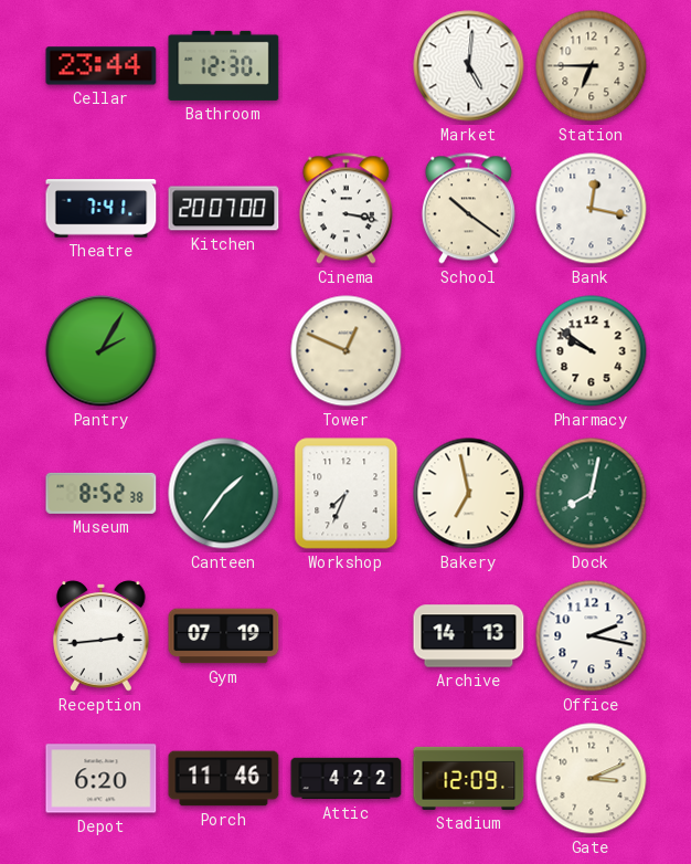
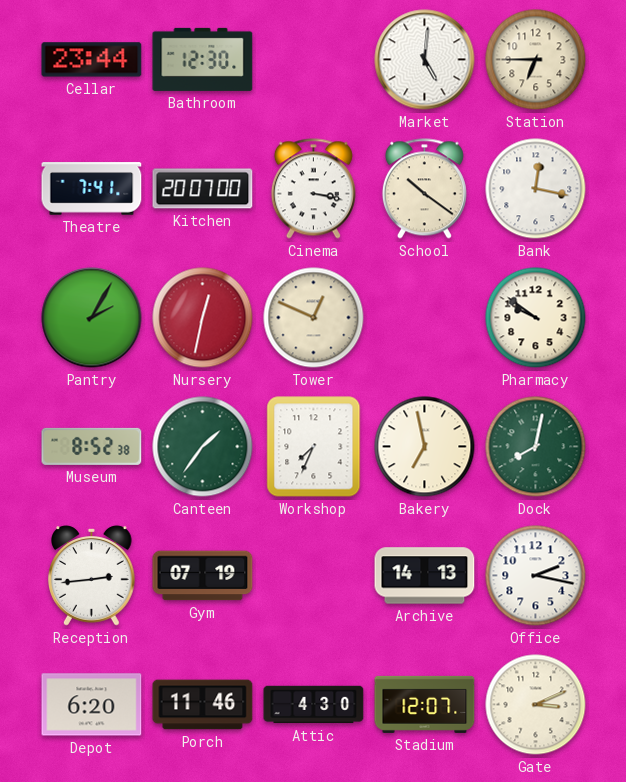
Nursery: none -> 12:32
Attic: 4:22 -> 4:30
Stadium: 12:09 -> 12:07
